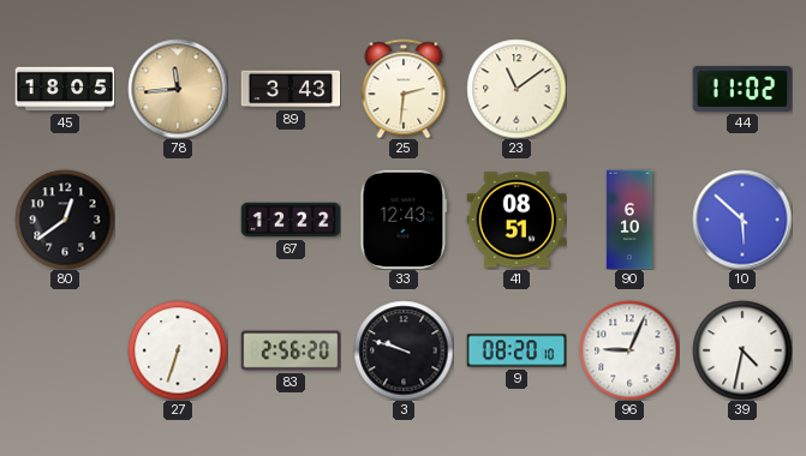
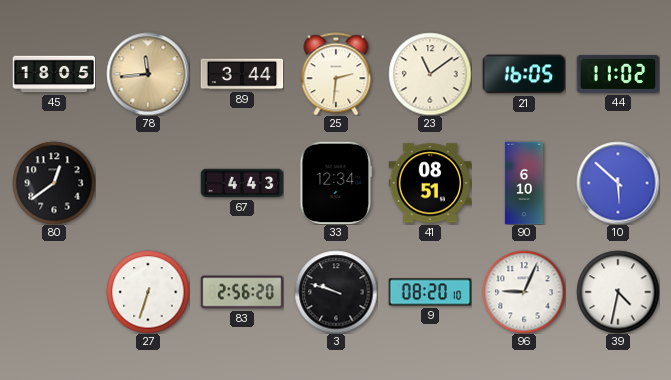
89: 3:43 -> 3:44
21: none -> 16:05
67: 12:22 -> 4:43
33: 12:43 -> 12:34
